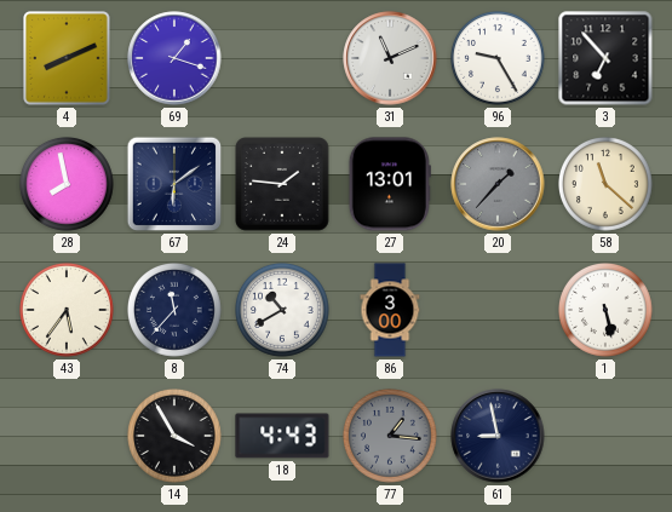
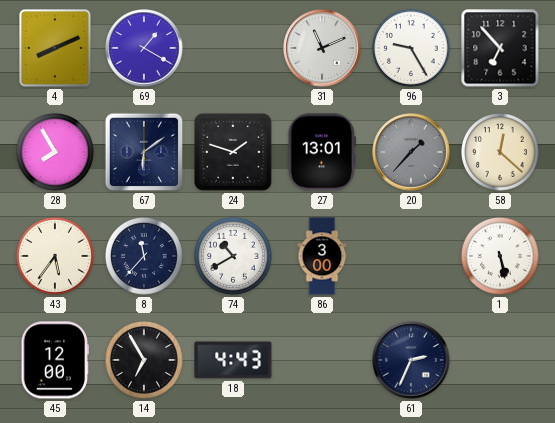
69: 1:18 -> 1:20
28: 7:58 -> 7:55
24: 1:46 -> 1:48
58: 11:22 -> 12:22
45: none -> 12:00
14: 3:55 -> 6:55
77: 1:16 -> none
61: 8:58 -> 2:34
